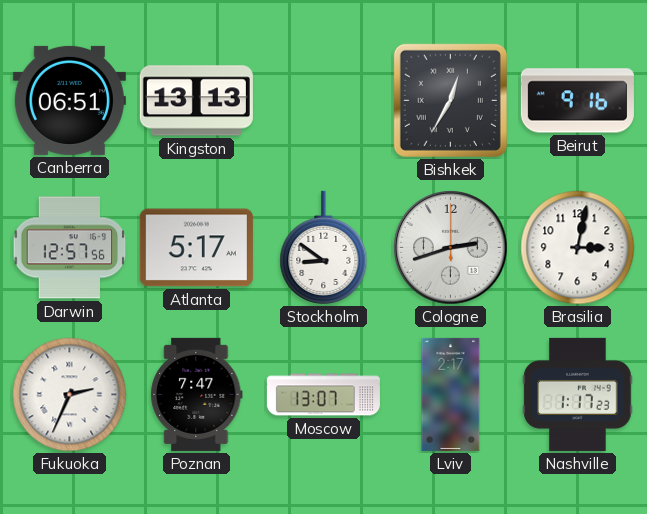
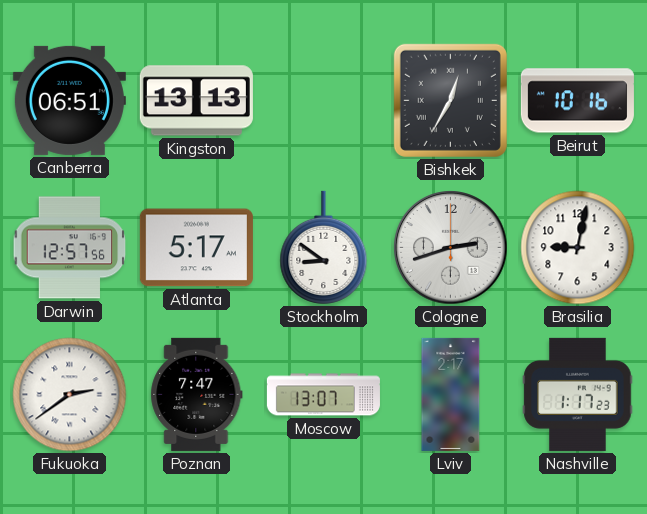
Beirut: 9:16 -> 10:16
Brasilia: 3:02 -> 9:02
Fukuoka: 2:34 -> 2:39
